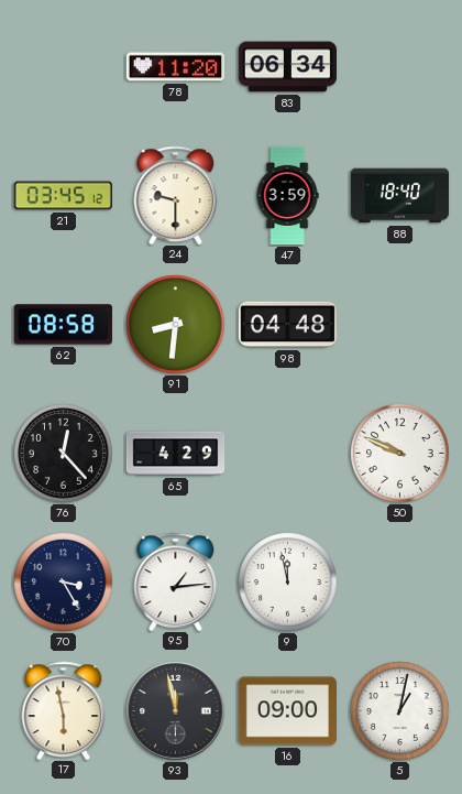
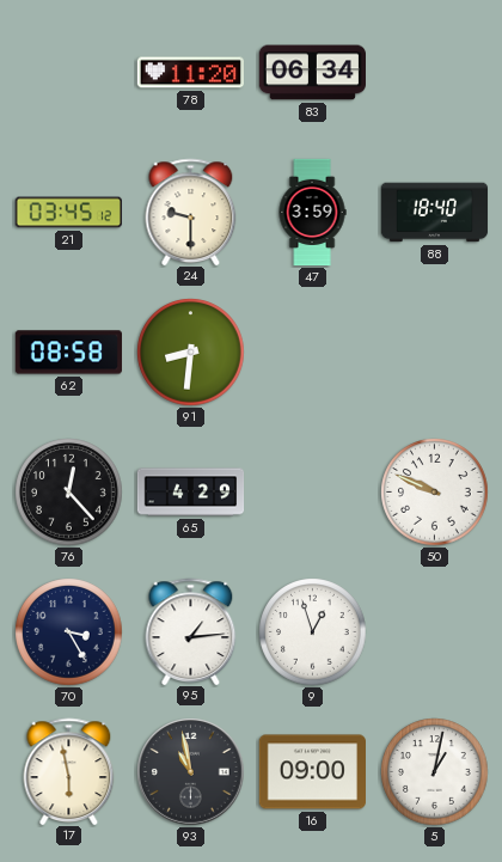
98: 04:48 -> none
9: 11:58 -> 12:57
93: 11:58 -> 10:58
